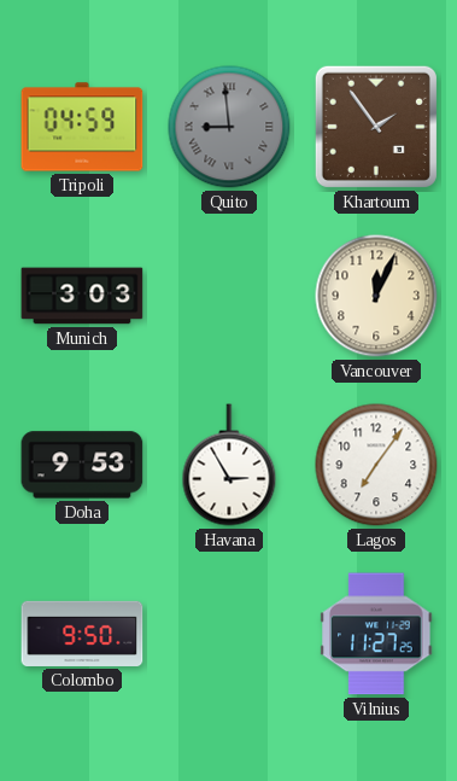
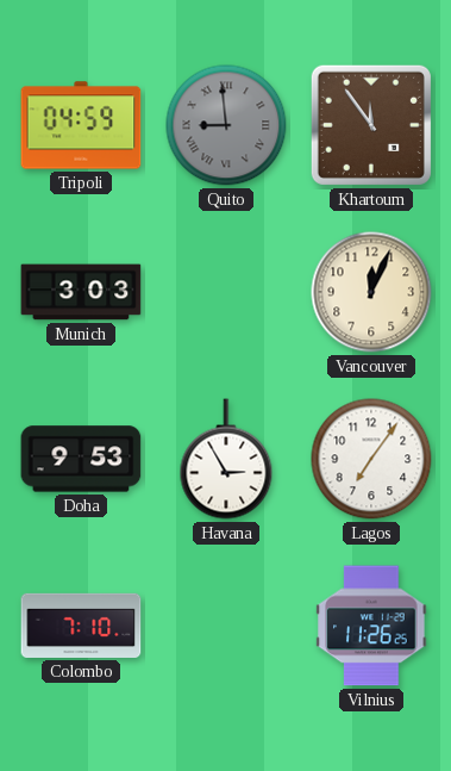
Khartoum: 1:54 -> 11:54
Colombo: 9:50 -> 7:10
Vilnius: 11:27 -> 11:26
